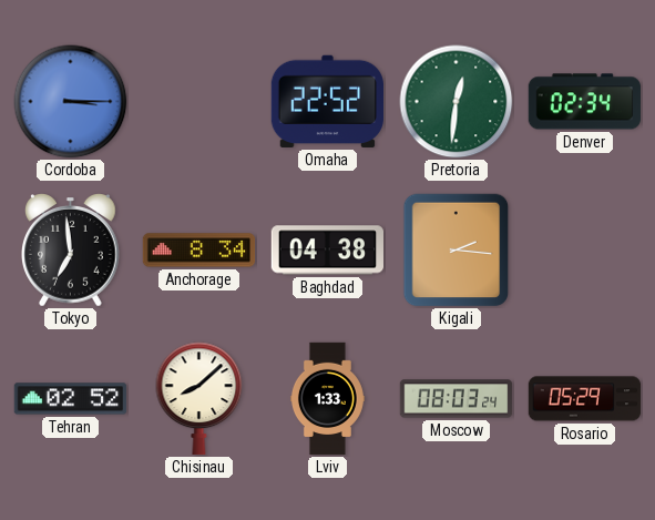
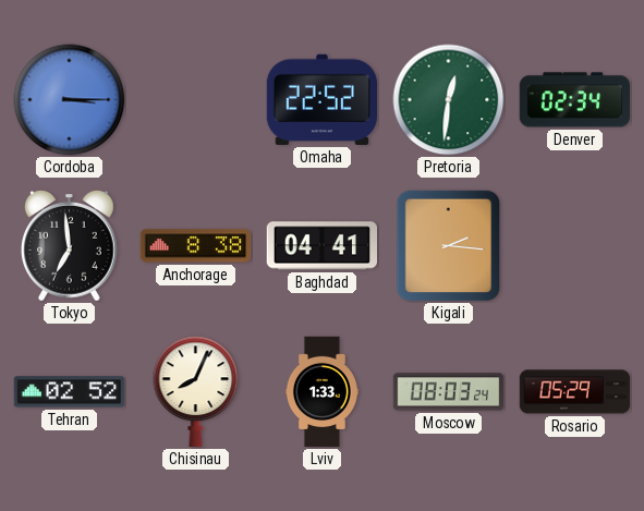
Anchorage: 8:34 -> 8:38
Baghdad: 04:38 -> 04:41
Chisinau: 8:08 -> 8:04
